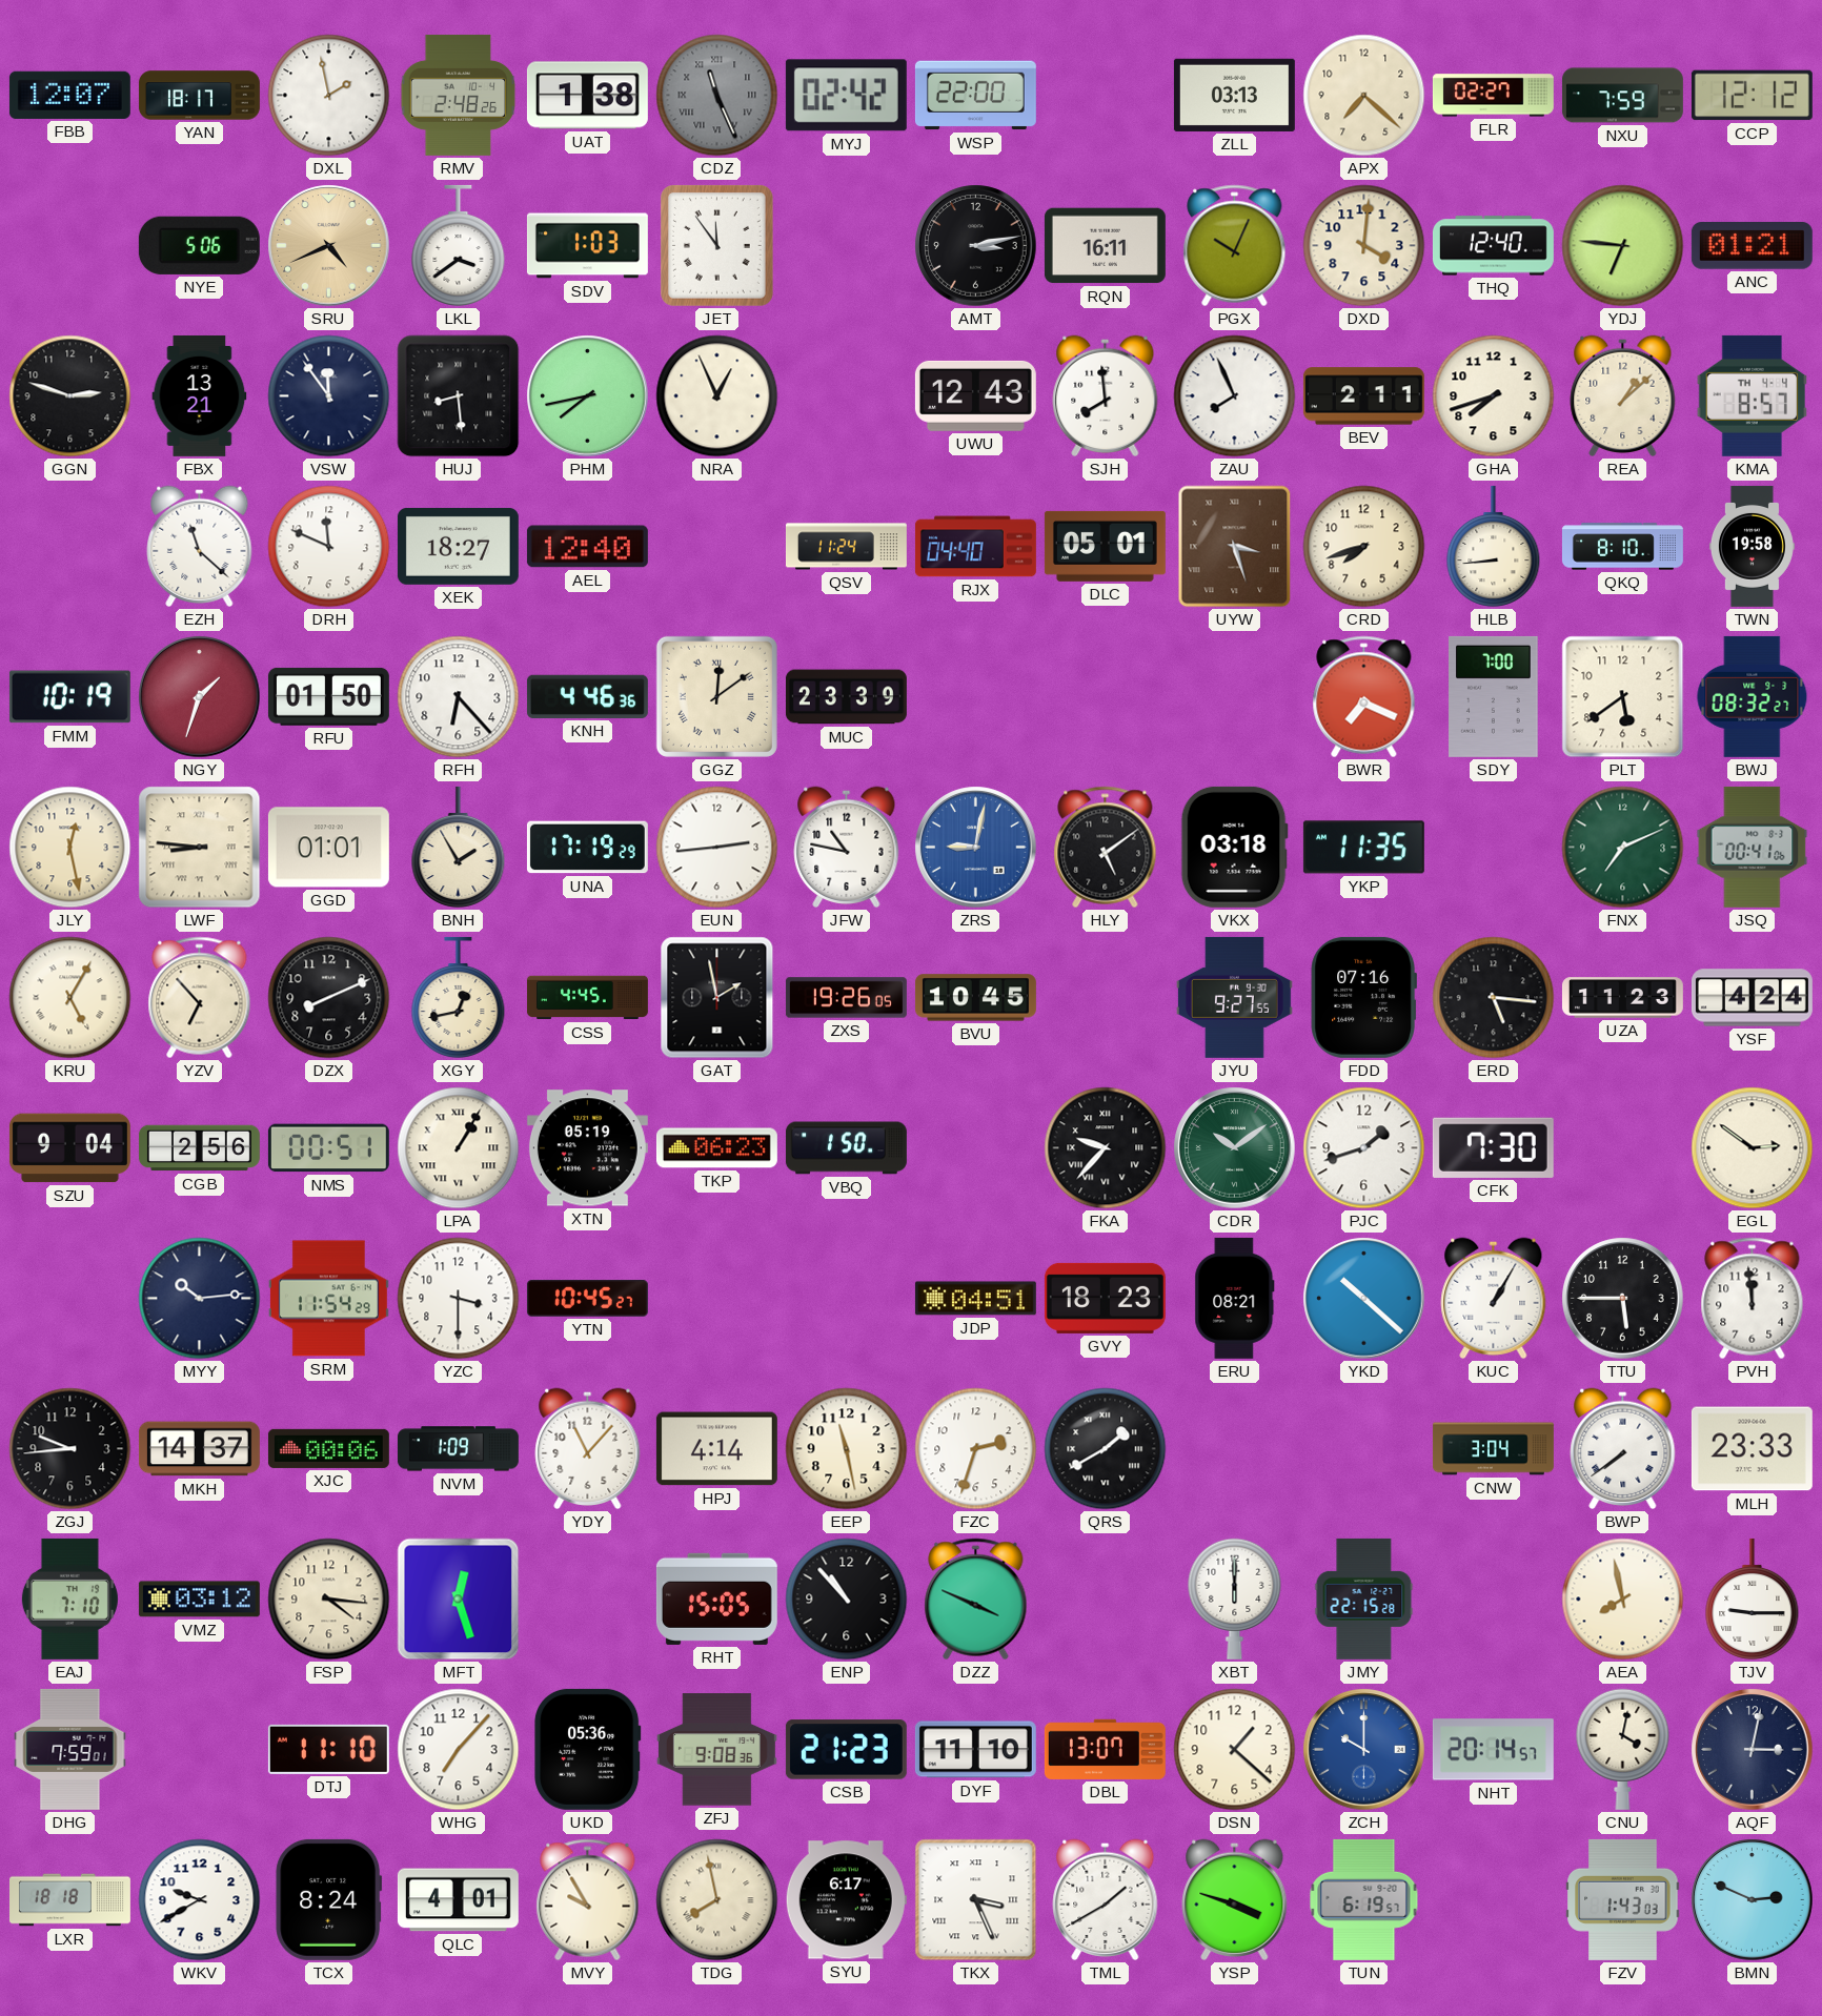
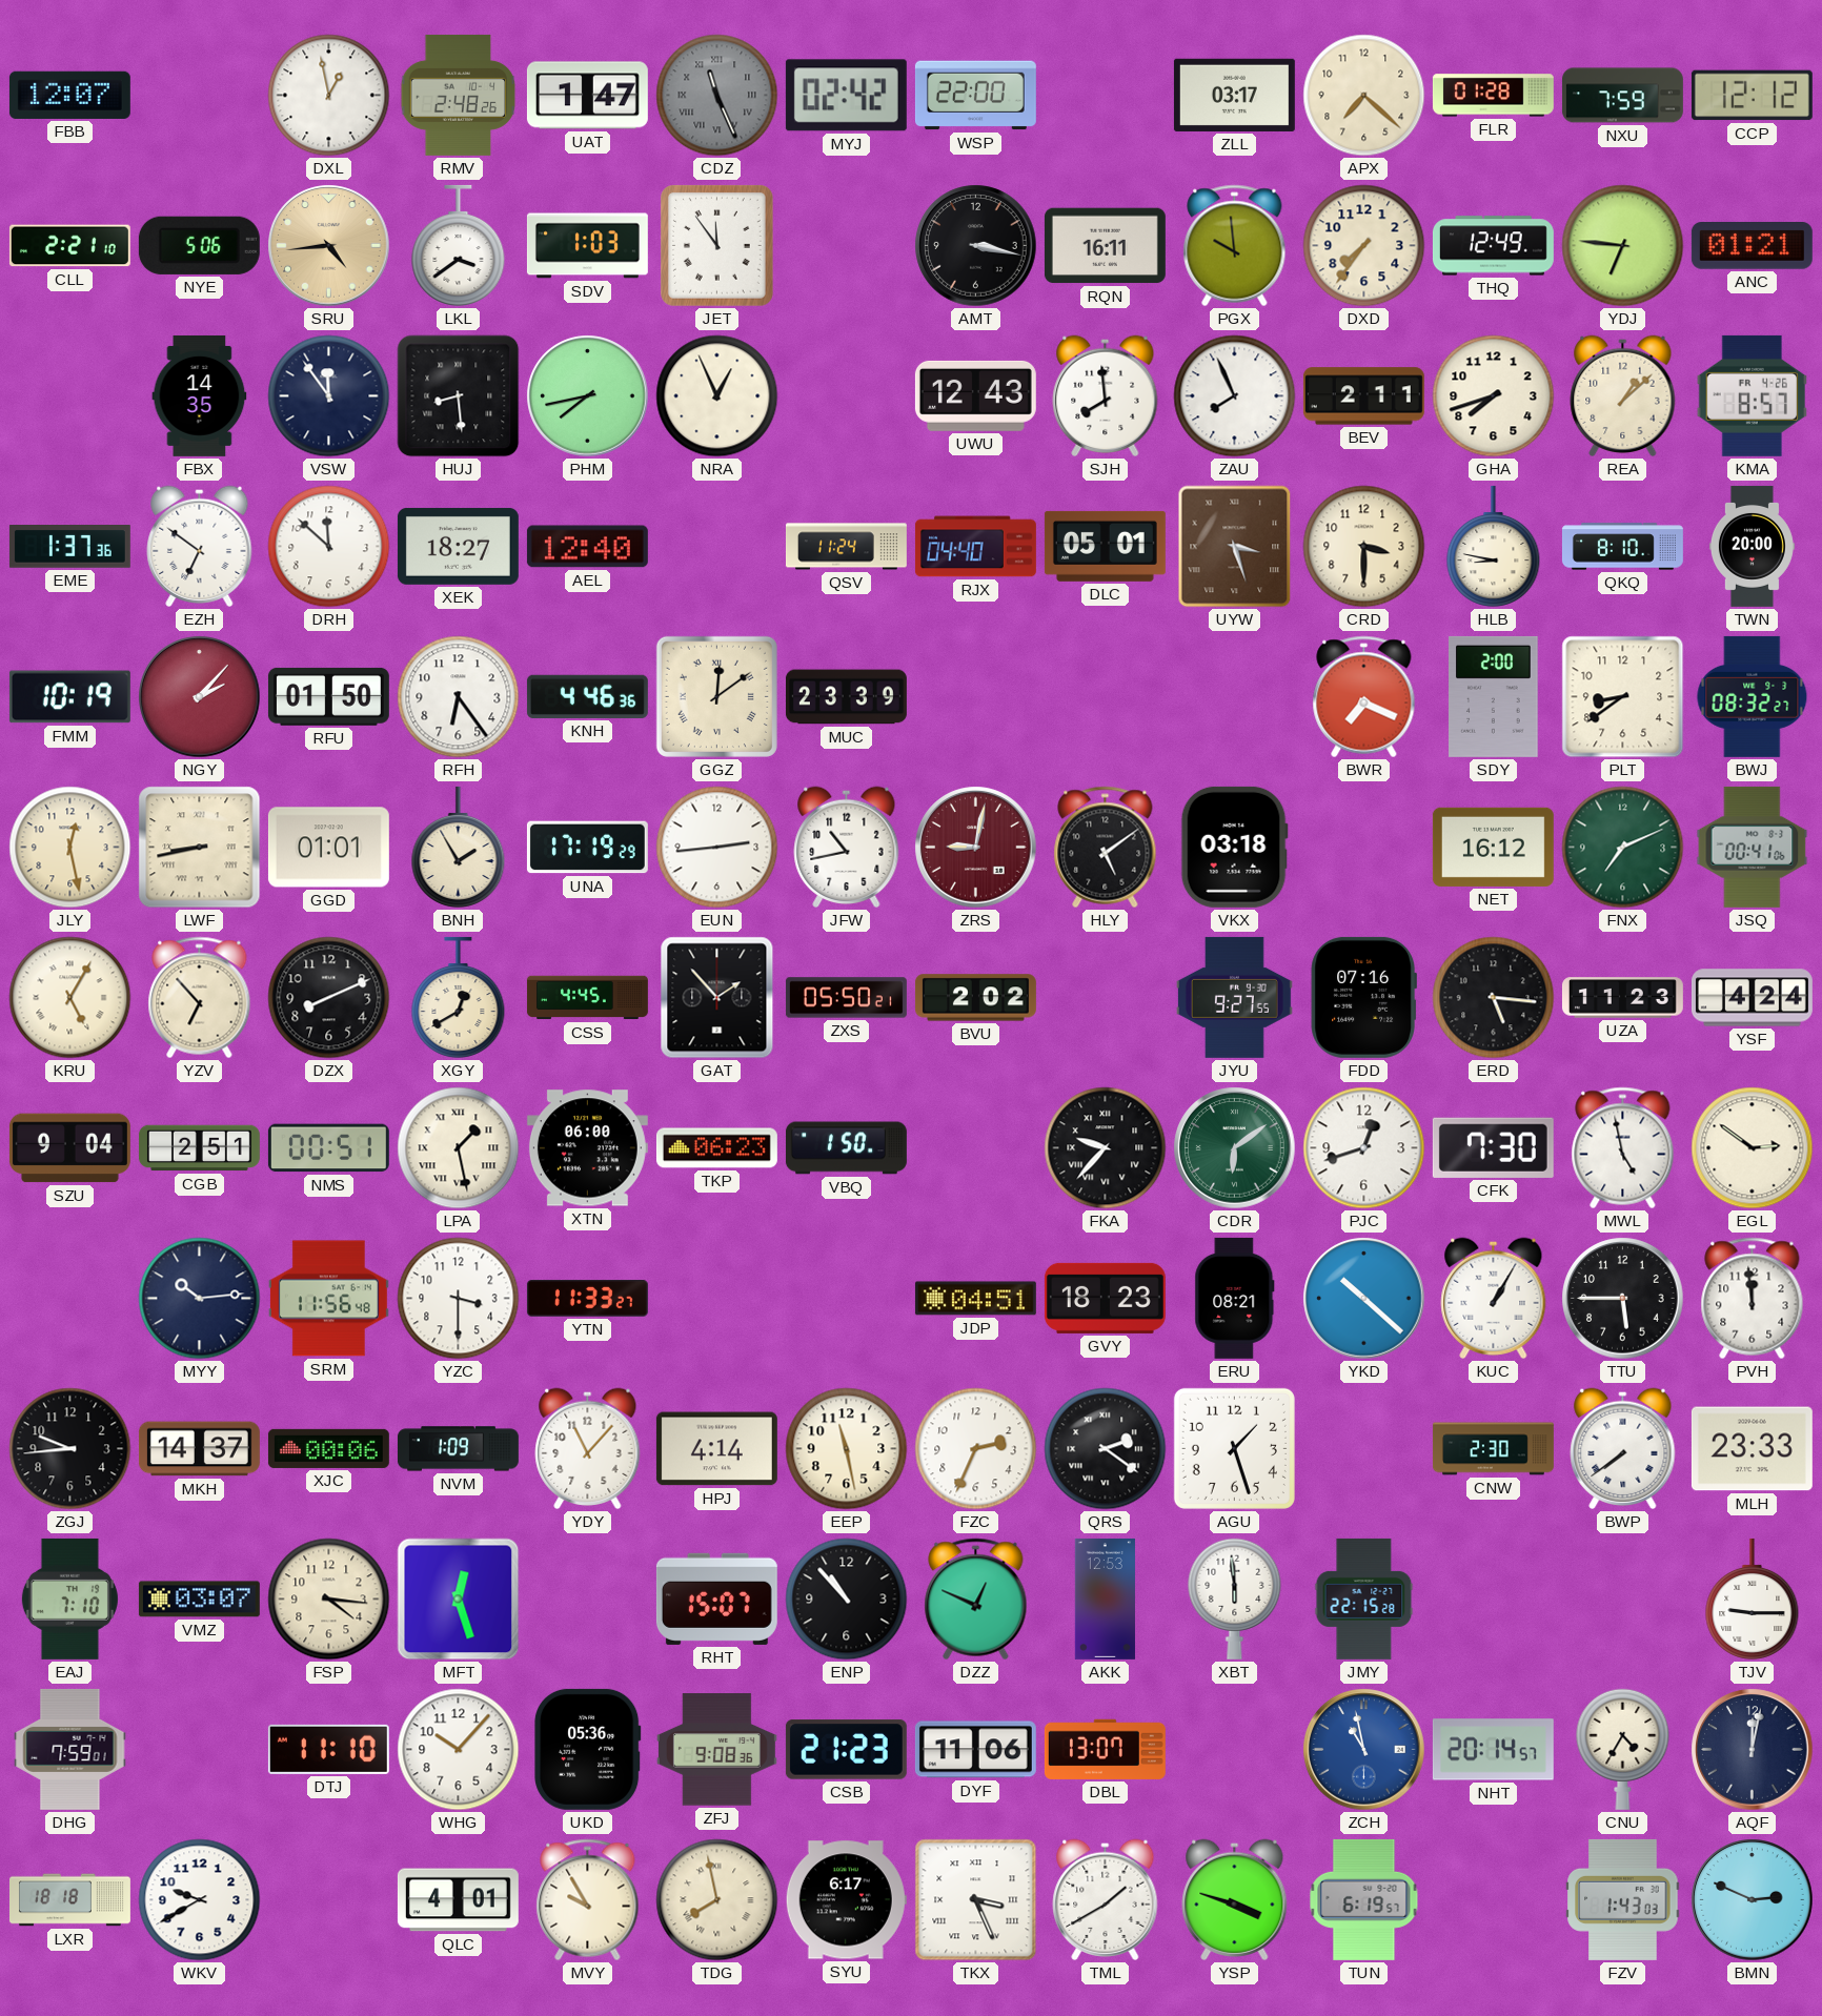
YAN: 18:17 -> none
DXL: 1:58 -> 12:58
UAT: 1:38 -> 1:47
ZLL: 03:13 -> 03:17
FLR: 02:27 -> 01:28
CLL: none -> 2:21
SRU: 4:41 -> 4:44
AMT: 3:13 -> 3:17
PGX: 10:04 -> 9:59
DXD: 4:01 -> 7:36
THQ: 12:40 -> 12:49
GGN: 2:48 -> none
FBX: 13:21 -> 14:35
KMA date: TH 4-4 -> FR 4-26
EME: none -> 1:37
EZH: 11:22 -> 6:51
DRH: 11:49 -> 11:52
CRD: 7:42 -> 3:30
HLB: 8:44 -> 8:47
TWN: 19:58 -> 20:00
NGY: 1:33 -> 2:07
RFH: 6:23 -> 6:24
SDY: 7:00 -> 2:00
PLT: 5:39 -> 8:39
LWF: 8:46 -> 8:43
JFW: 10:47 -> 10:43
ZRS dial: blue -> burgundy
YKP: 11:35 -> none
NET: none -> 16:12
XGY: 12:43 -> 12:40
GAT: 1:58 -> 1:53
ZXS: 19:26 -> 05:50
BVU: 10:45 -> 2:02
CGB: 2:56 -> 2:51
LPA: 1:05 -> 1:28
XTN: 05:19 -> 06:00
CDR: 10:09 -> 6:09
PJC: 1:42 -> 12:42
MWL: none -> 4:58
SRM: 11:54 -> 11:56
YTN: 10:45 -> 11:33
FZC: 2:33 -> 2:34
QRS: 1:40 -> 2:21
AGU: none -> 1:27
CNW: 3:04 -> 2:30
VMZ: 03:12 -> 03:07
RHT: 15:05 -> 15:07
DZZ: 3:49 -> 12:49
AKK: none -> 12:53
XBT: 6:00 -> 5:59
AEA: 7:58 -> none
WHG: 7:07 -> 10:07
DYF: 11:10 -> 11:06
DSN: 1:22 -> none
ZCH: 10:00 -> 10:58
CNU: 4:02 -> 4:35
AQF: 3:02 -> 12:02
TCX: 8:24 -> none
